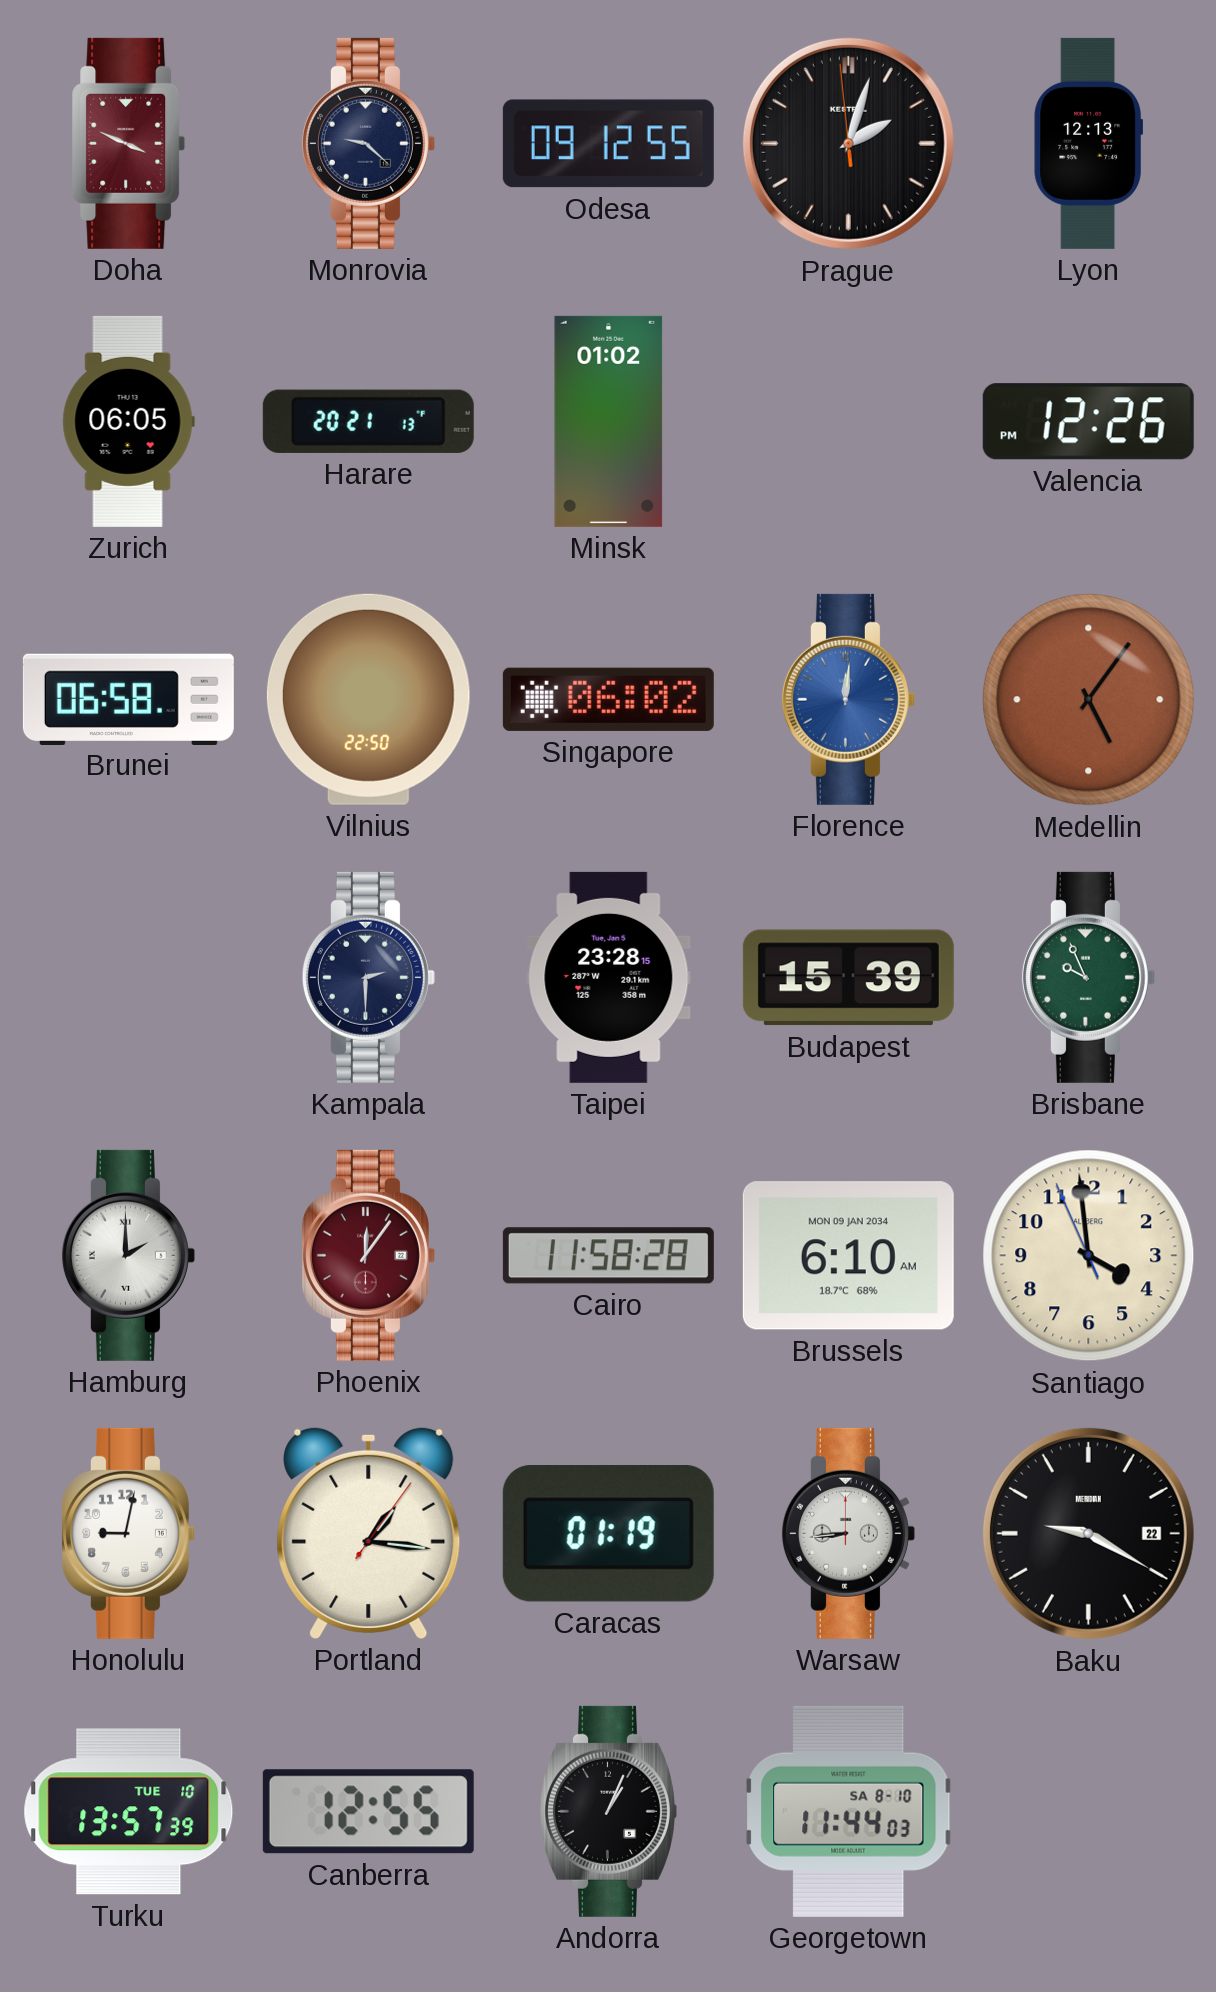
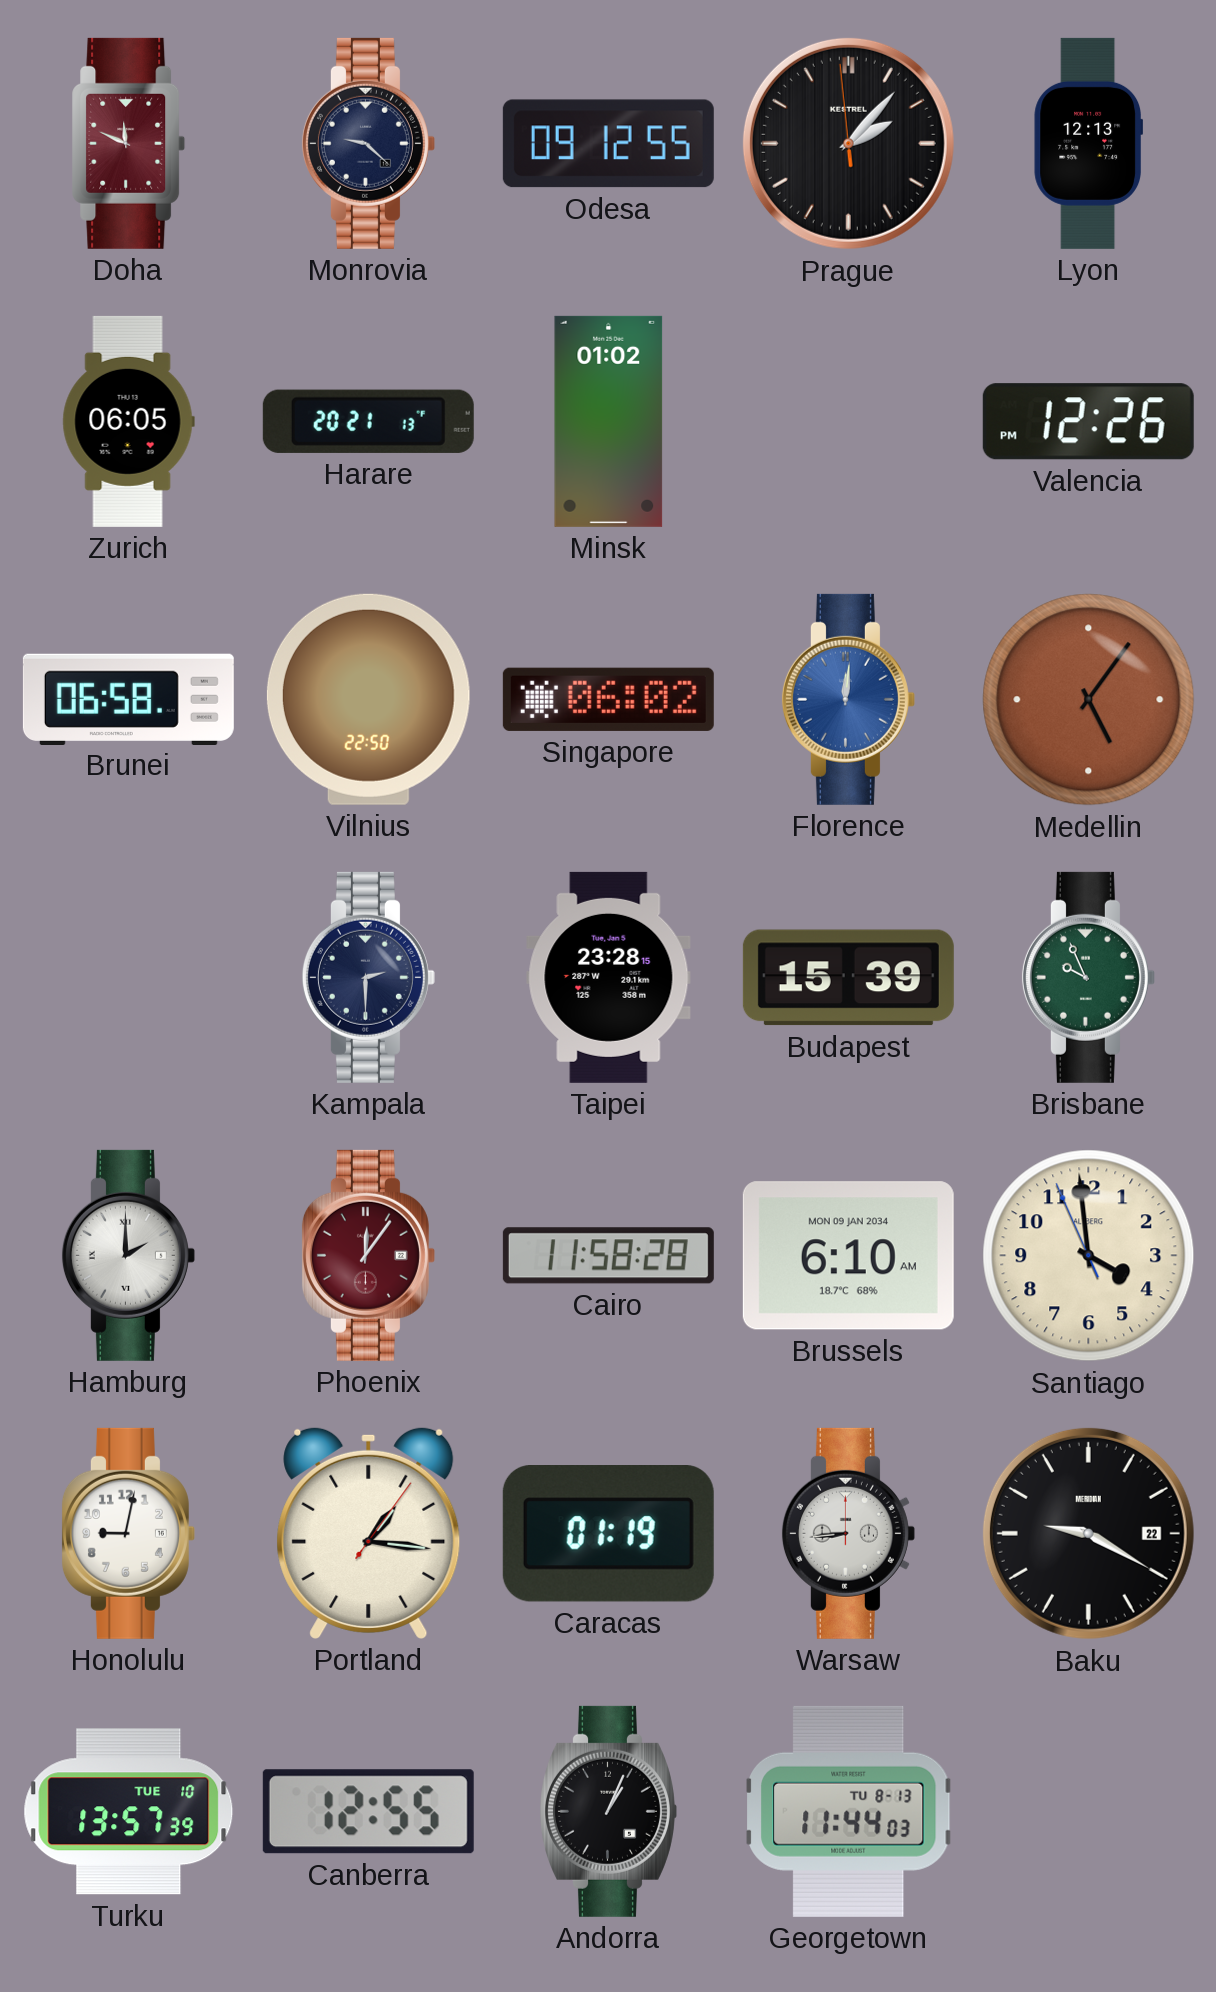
Doha: 3:49 -> 11:49
Prague: 2:02 -> 2:06
Georgetown date: SA 8-10 -> TU 8-13
